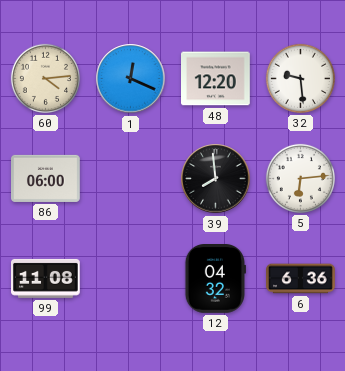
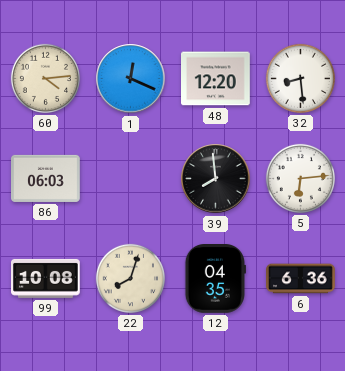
32: 9:29 -> 8:29
86: 06:00 -> 06:03
99: 11:08 -> 10:08
22: none -> 8:03
12: 04:32 -> 04:35
